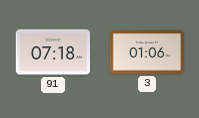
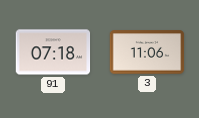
3: 01:06 -> 11:06
